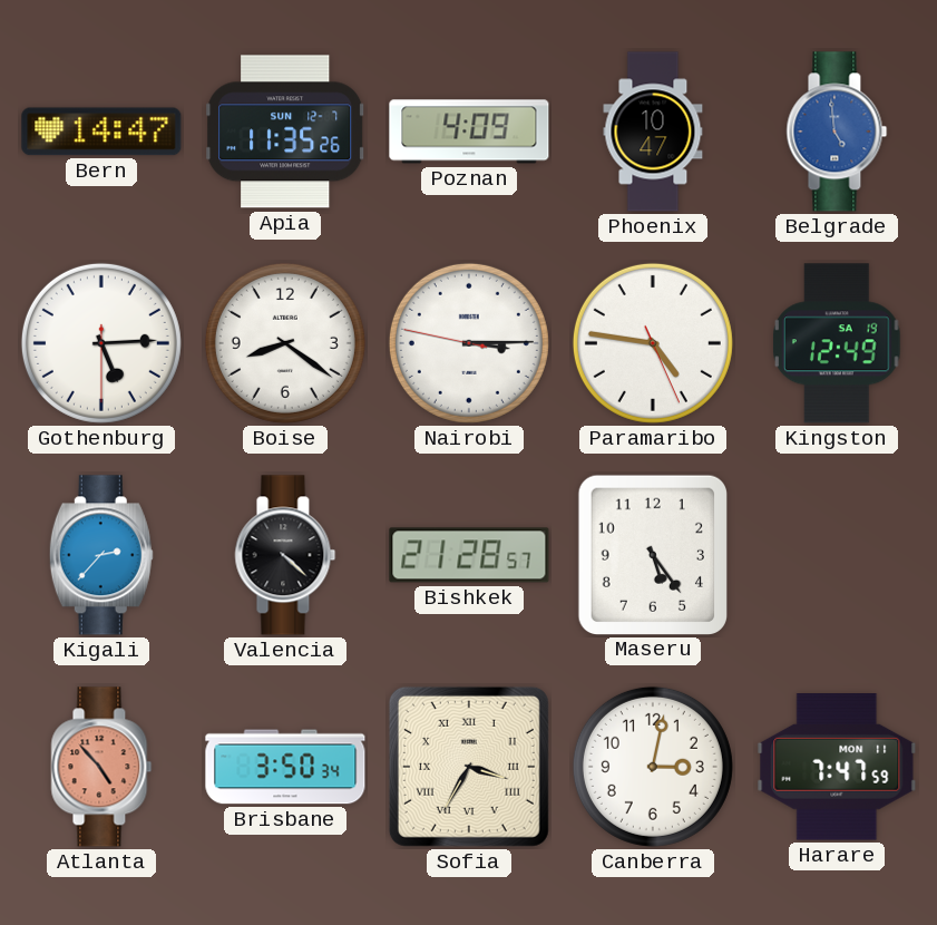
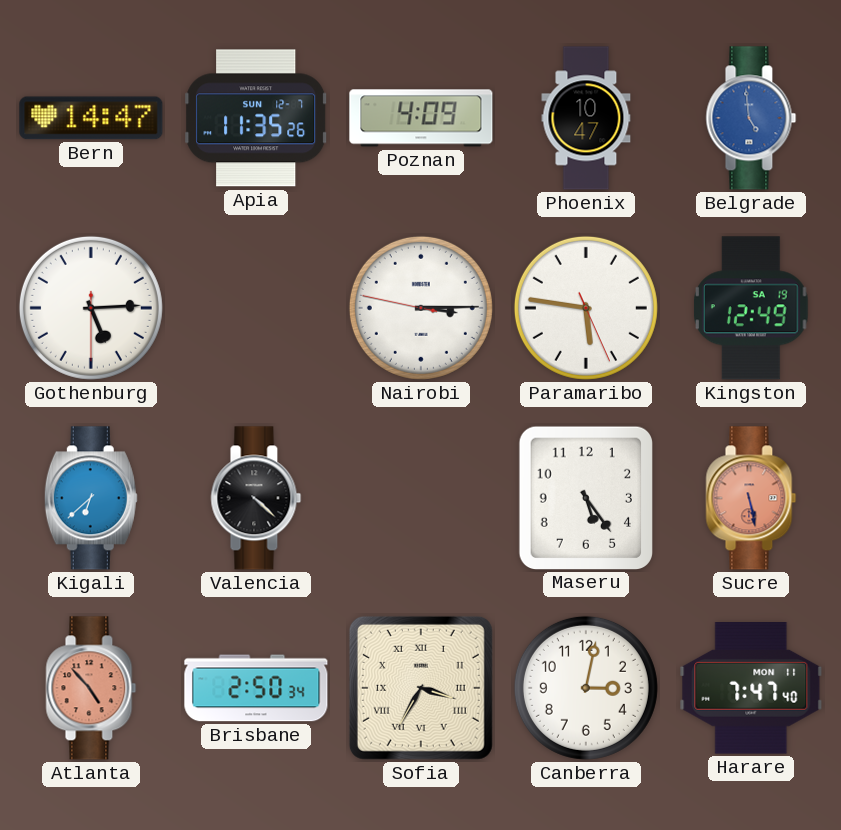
Boise: 8:21 -> none
Paramaribo: 4:46 -> 5:46
Kigali: 2:37 -> 6:38
Bishkek: 21:28 -> none
Sucre: none -> 5:28
Brisbane: 3:50 -> 2:50
Harare: 7:47:59 -> 7:47:40
